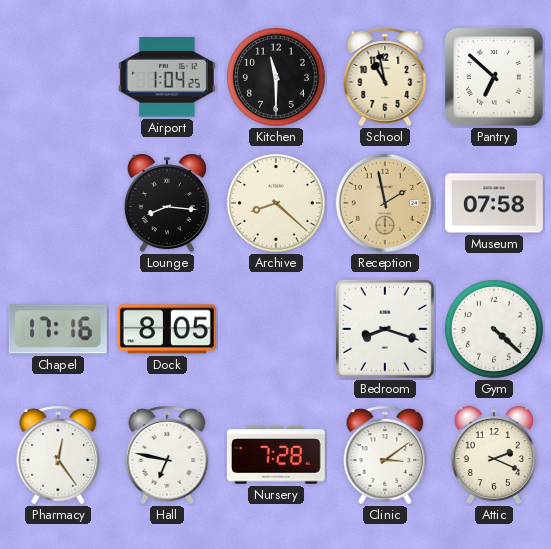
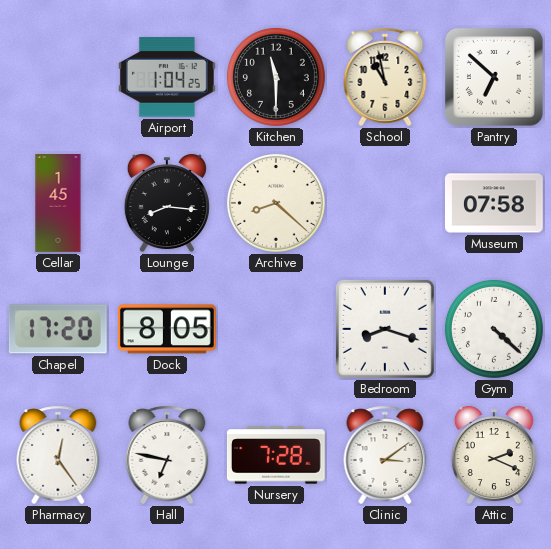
Cellar: none -> 1:45
Reception: 1:58 -> none
Chapel: 17:16 -> 17:20
